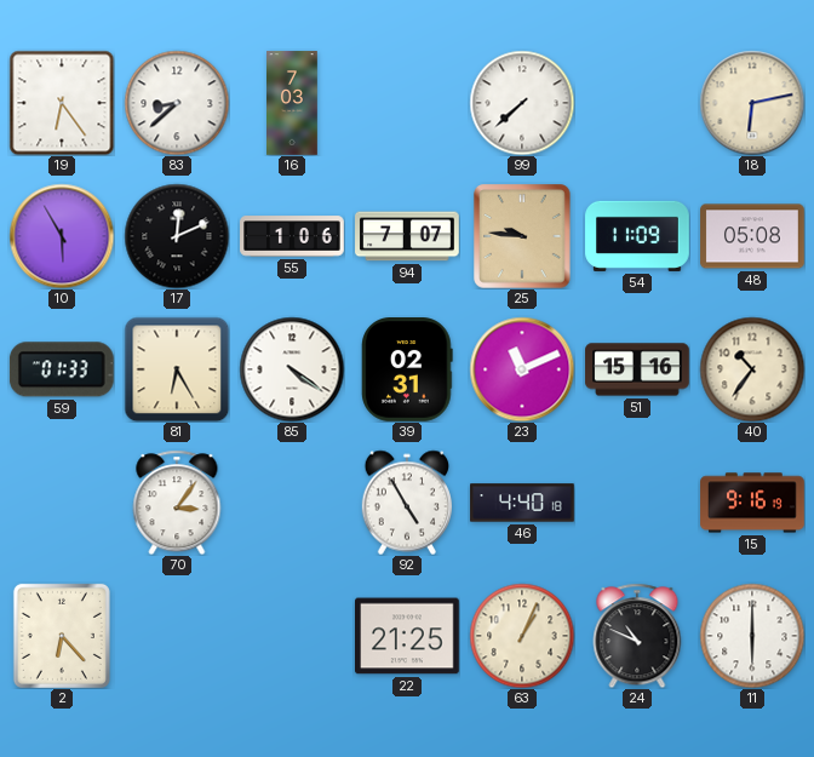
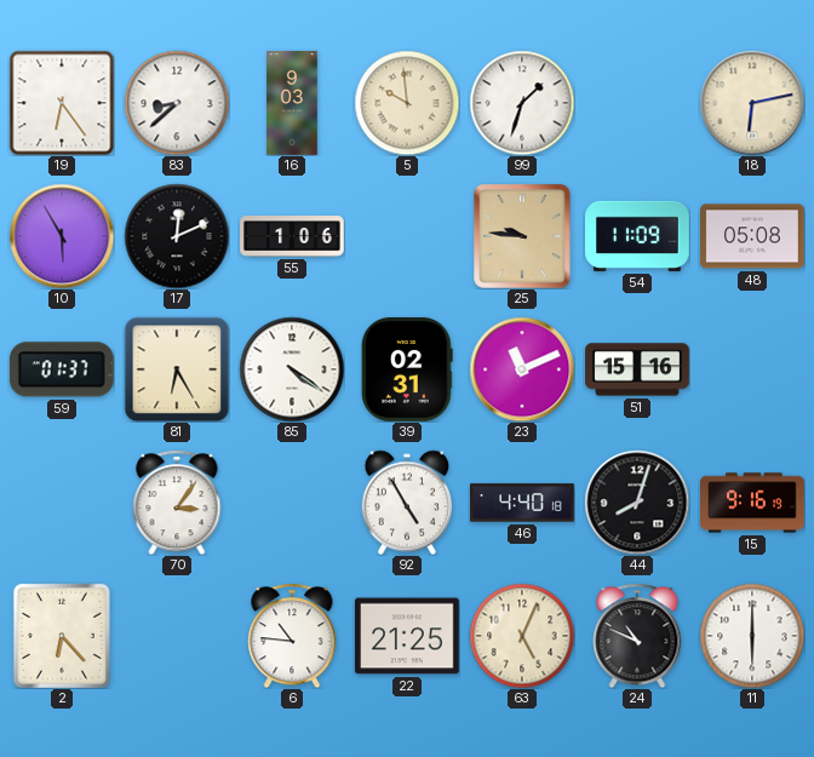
16: 7:03 -> 9:03
5: none -> 9:59
99: 7:38 -> 1:33
94: 7:07 -> none
59: 01:33 -> 01:37
40: 10:36 -> none
44: none -> 8:03
6: none -> 10:46
63: 1:04 -> 5:04
